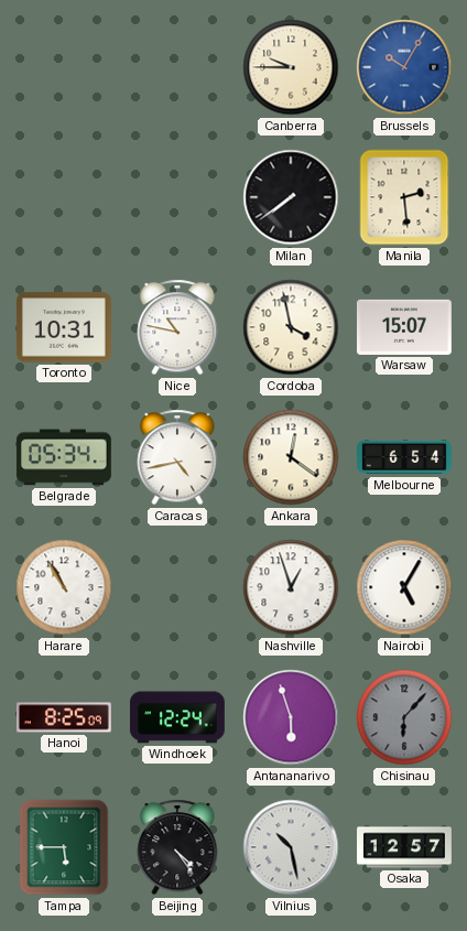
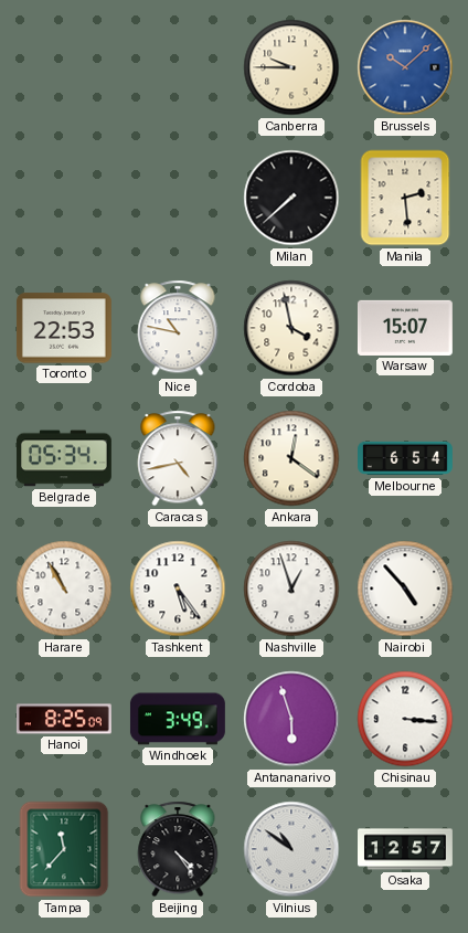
Brussels: 10:05 -> 10:08
Milan: 7:39 -> 7:38
Toronto: 10:31 -> 22:53
Tashkent: none -> 5:24
Nairobi: 5:05 -> 4:53
Windhoek: 12:24 -> 3:49
Chisinau: 6:07 -> 3:16
Chisinau dial: grey -> white
Tampa: 5:45 -> 11:37
Vilnius: 10:28 -> 10:51
